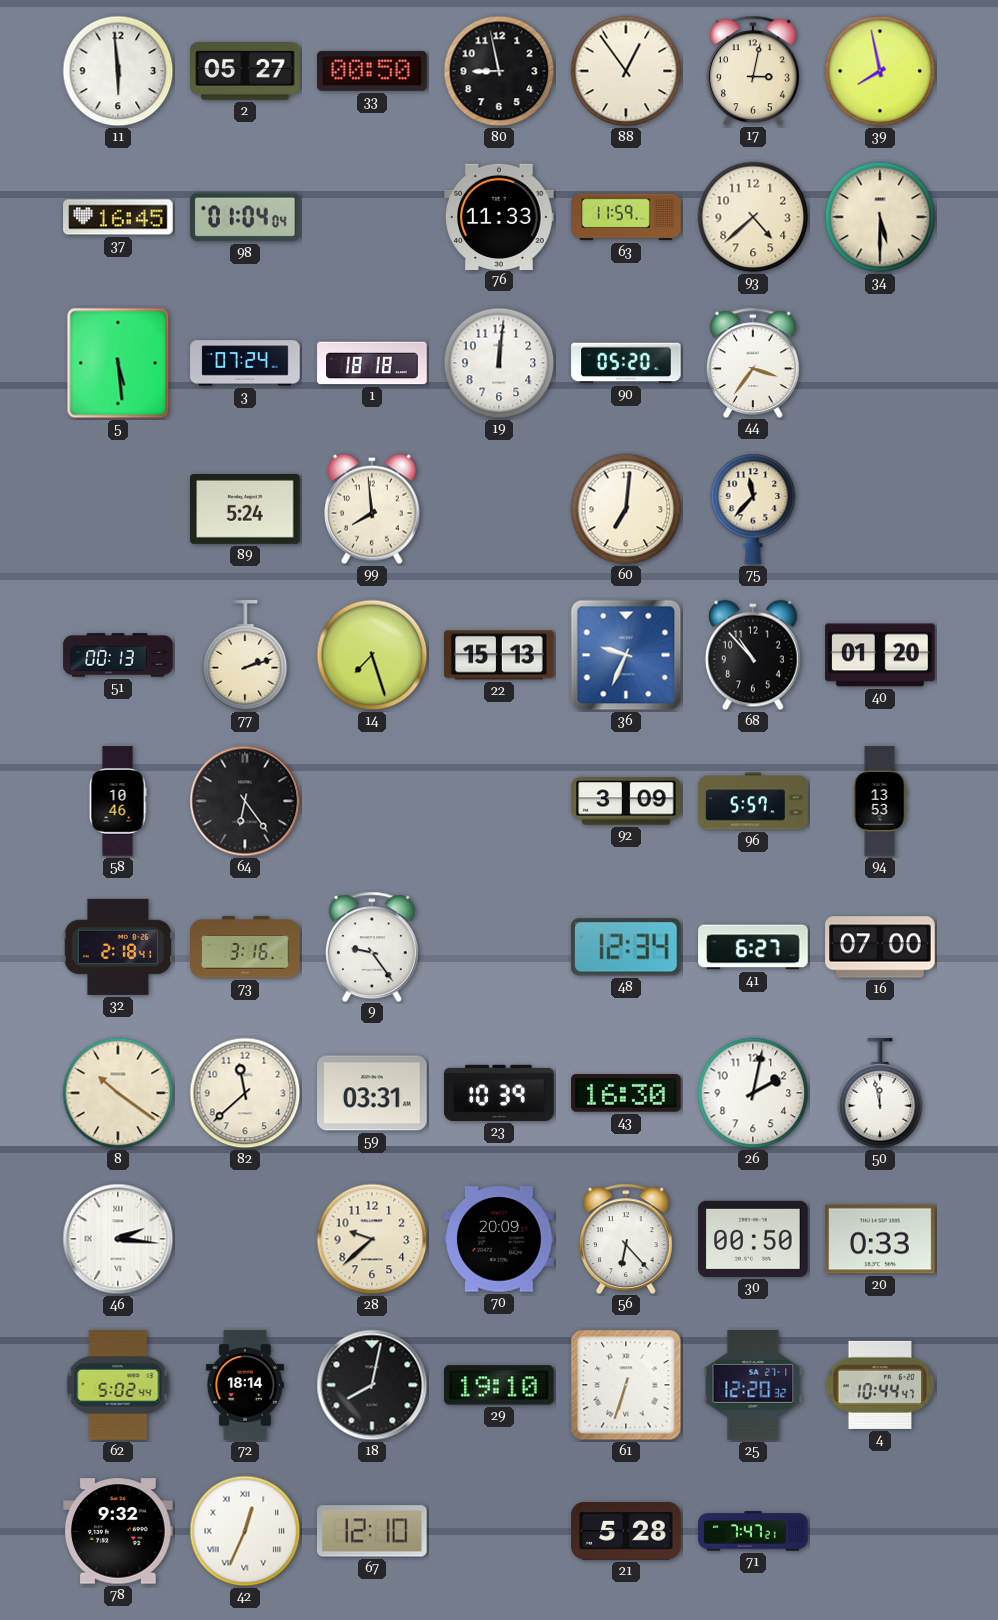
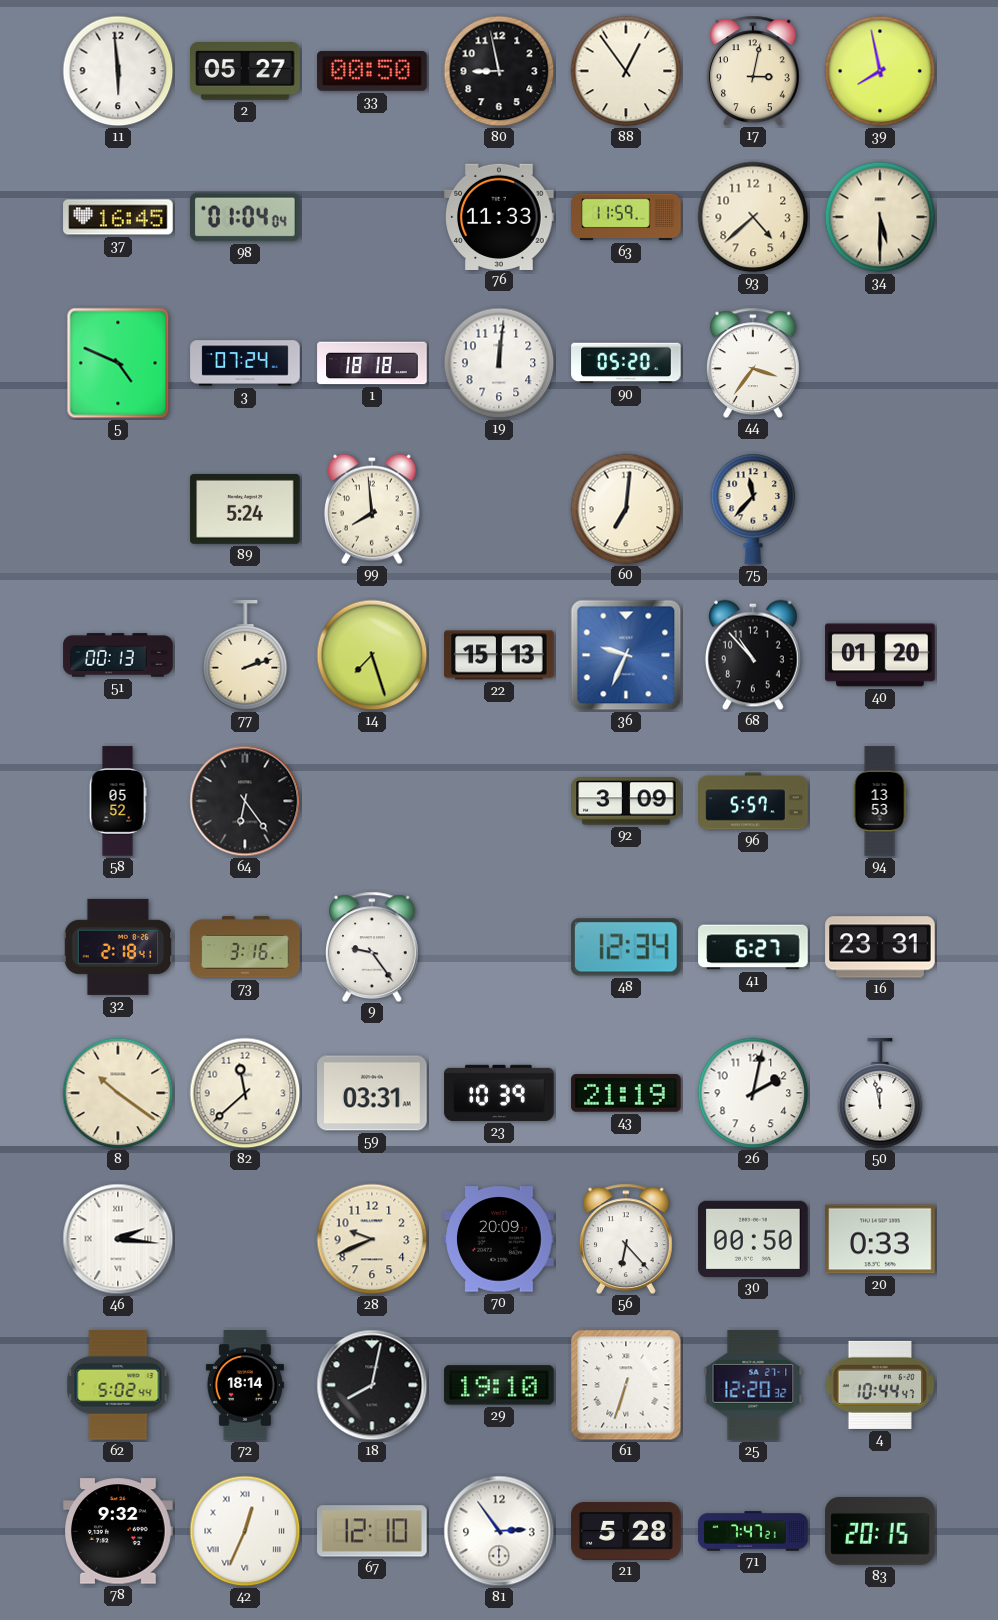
5: 5:29 -> 4:49
58: 10:46 -> 05:52
16: 07:00 -> 23:31
43: 16:30 -> 21:19
28: 9:38 -> 9:41
81: none -> 2:54
83: none -> 20:15
